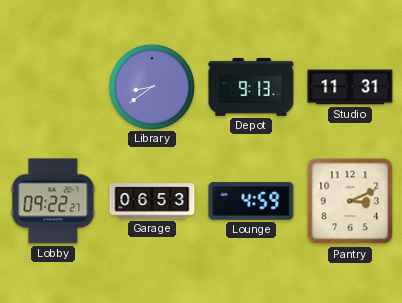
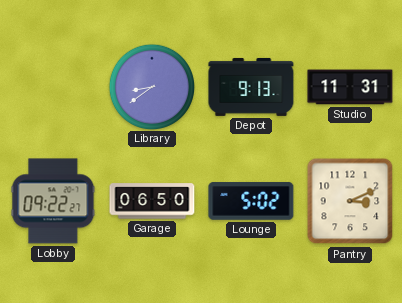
Garage: 06:53 -> 06:50
Lounge: 4:59 -> 5:02
